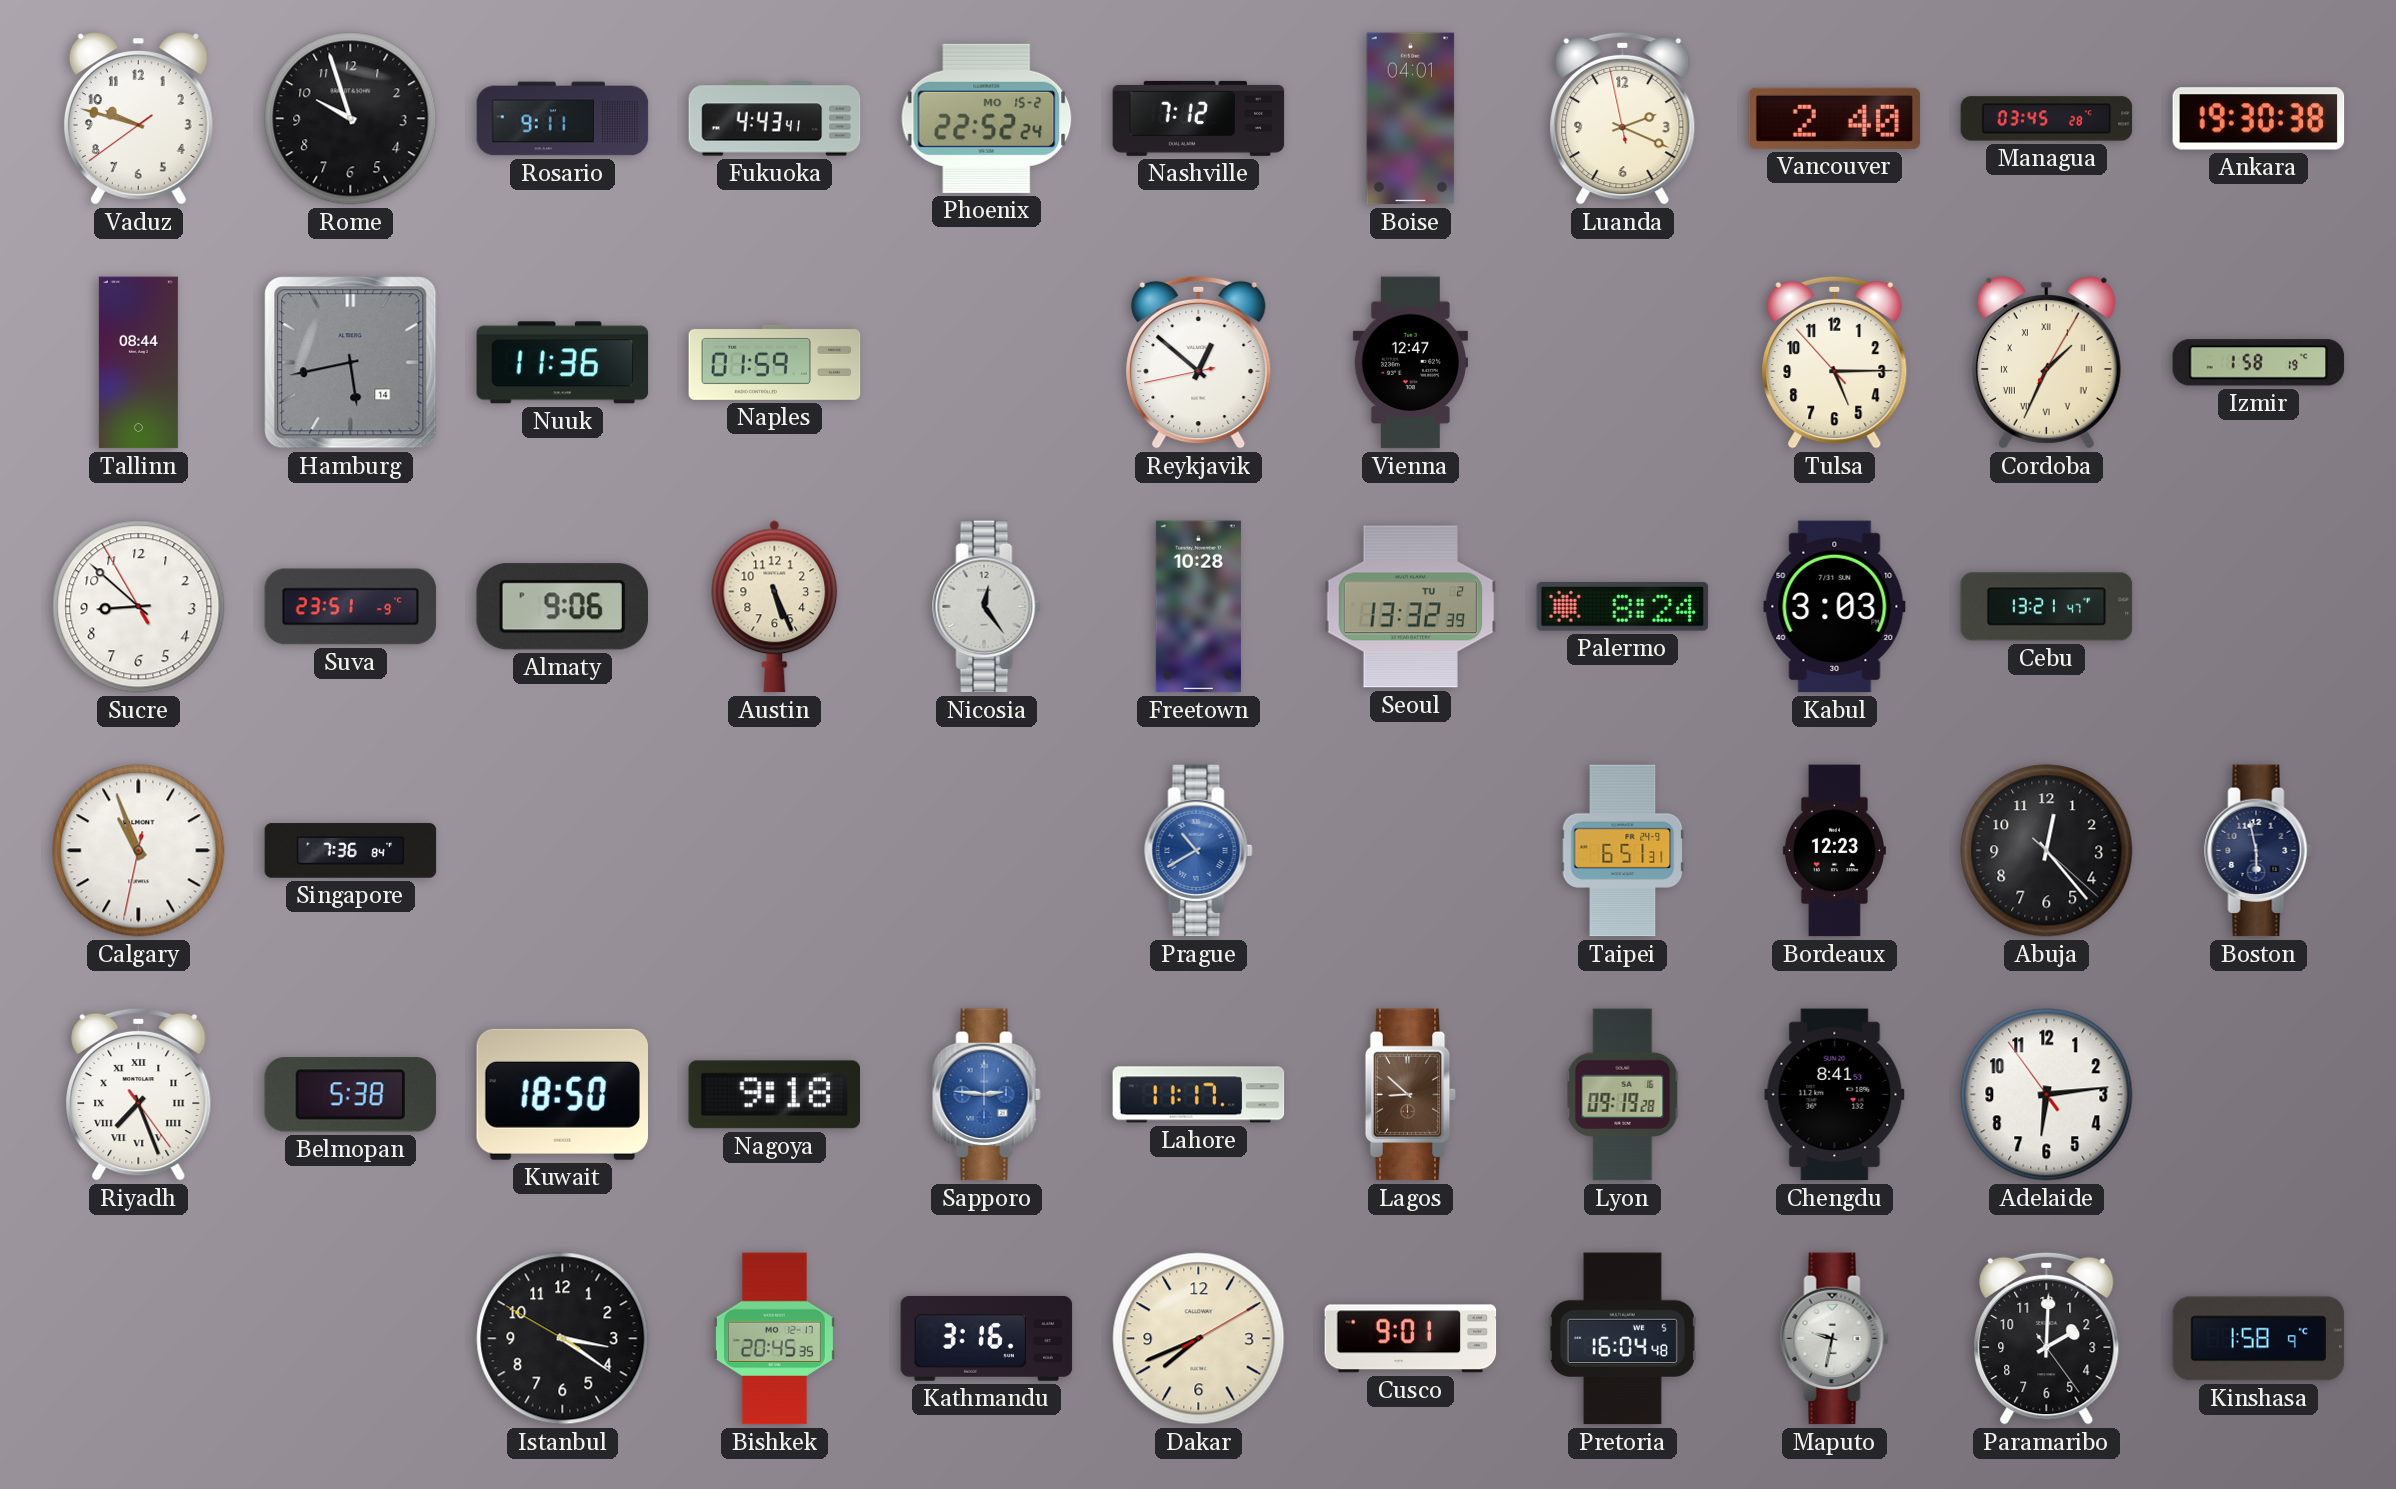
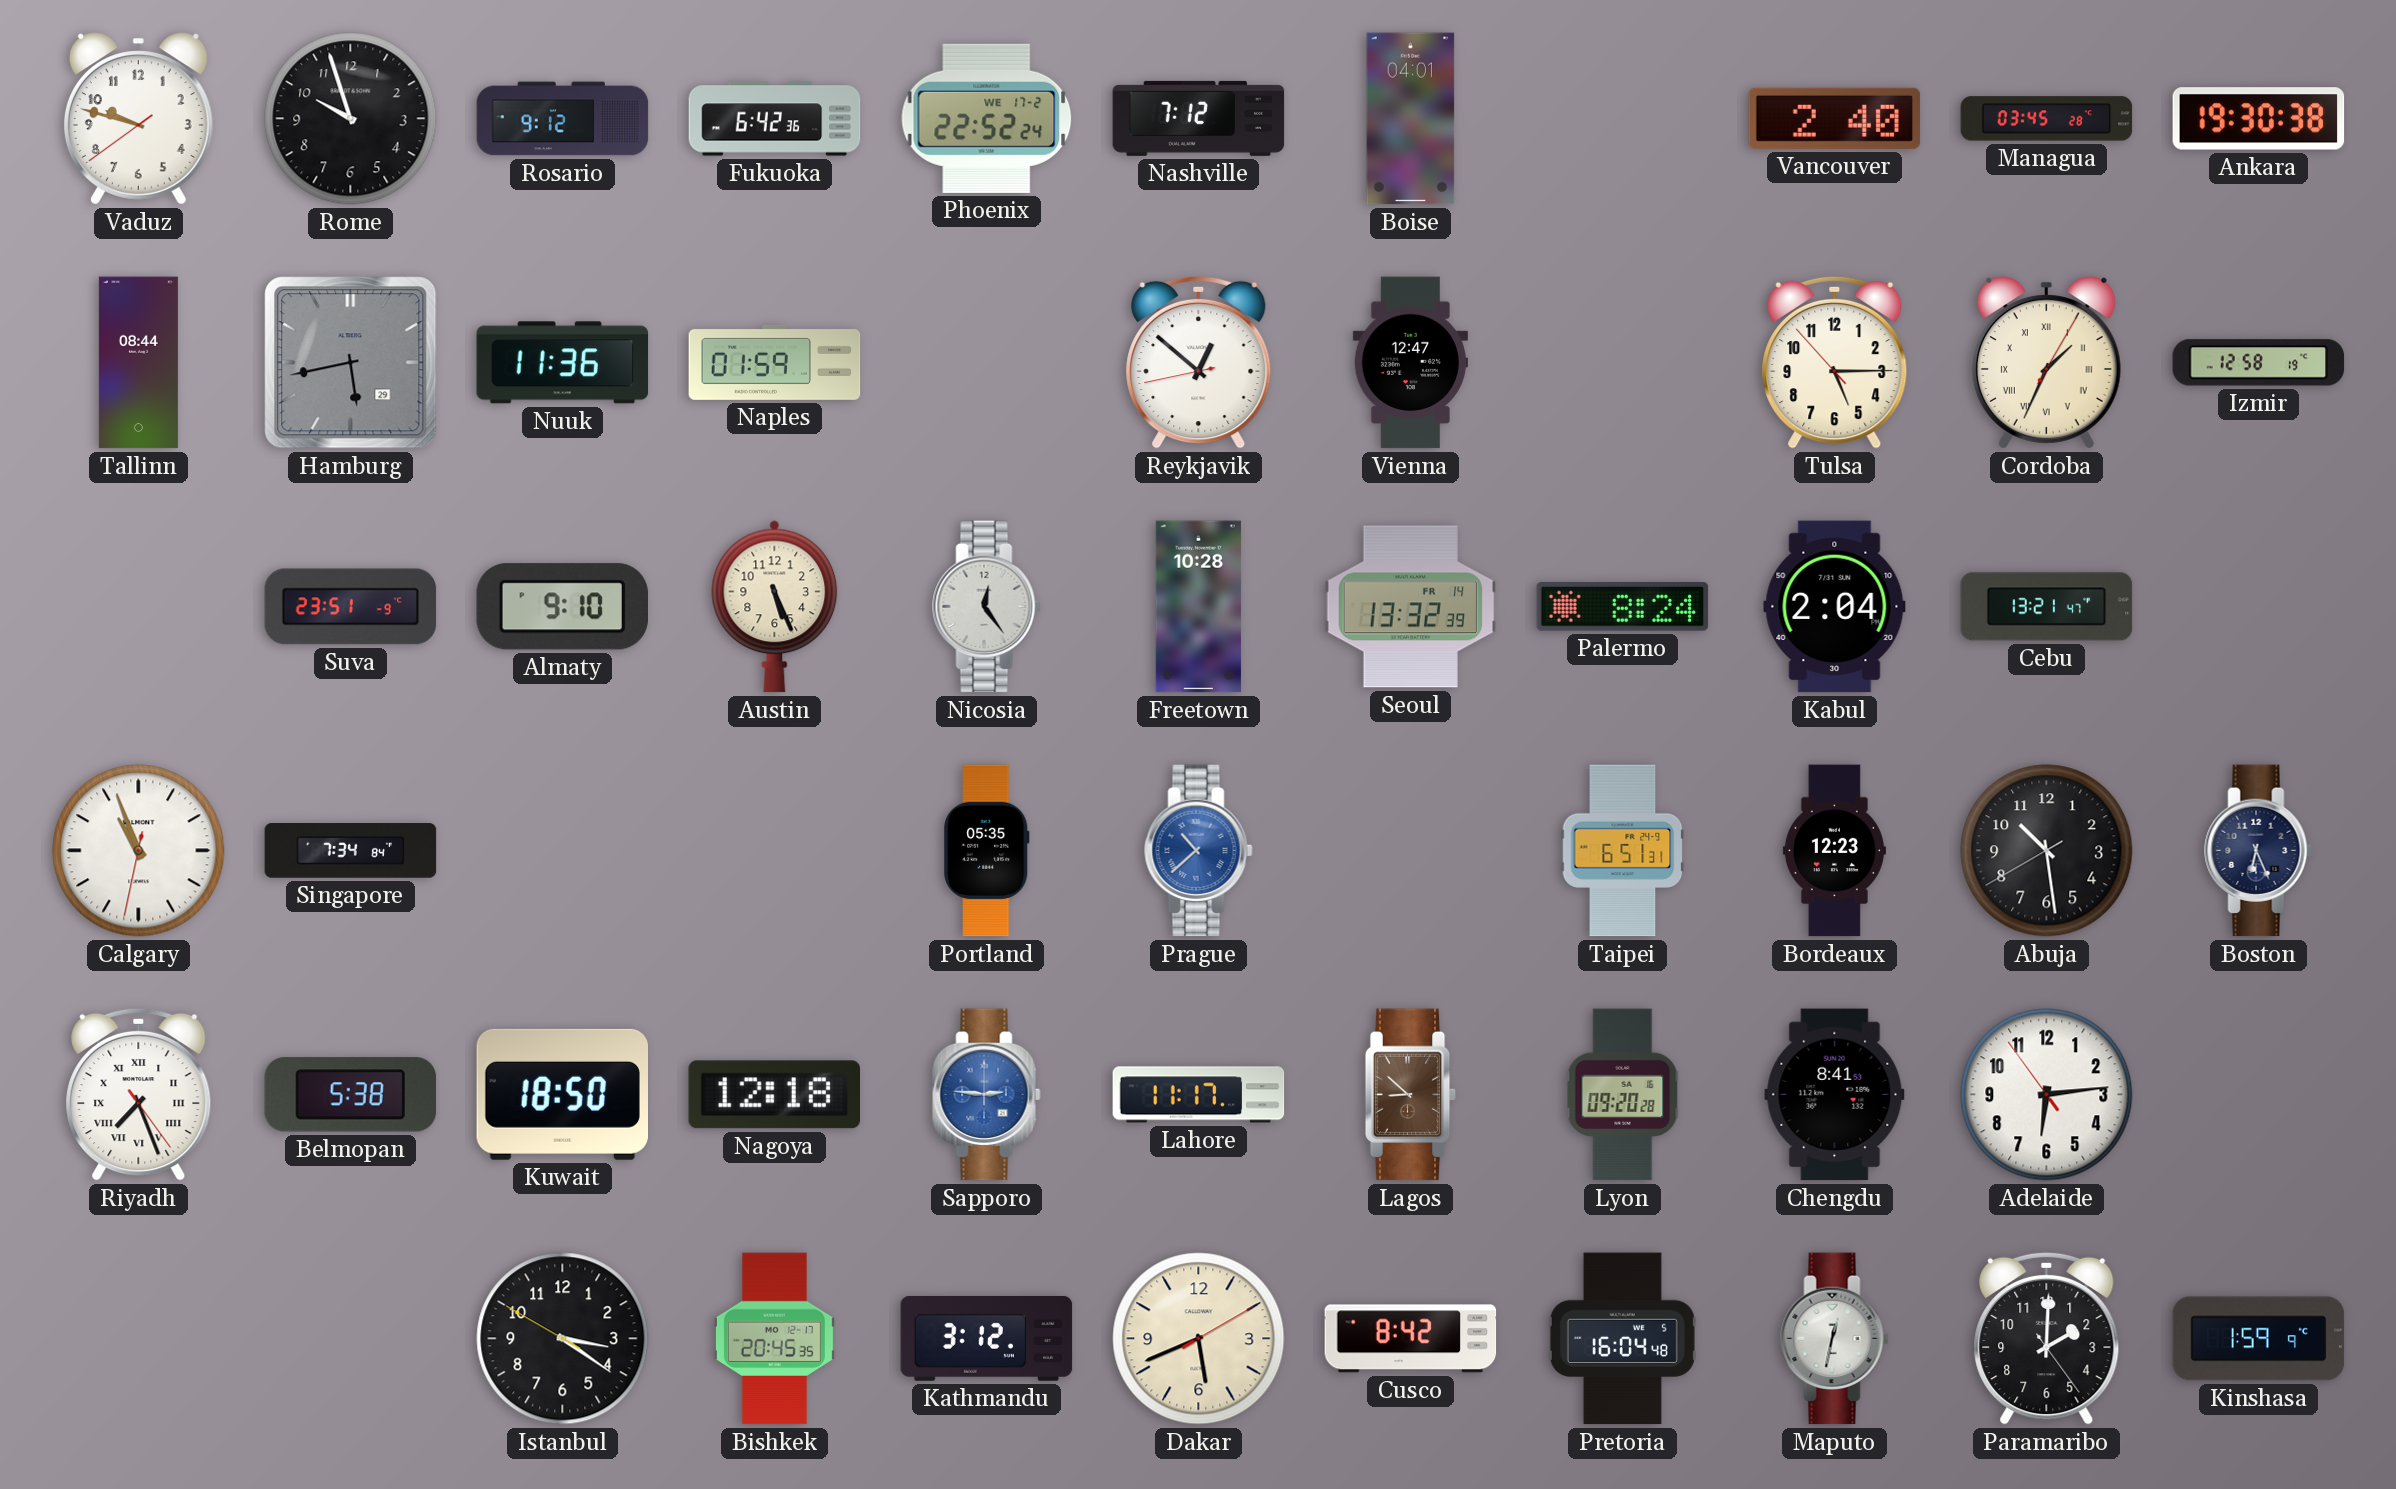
Rosario: 9:11 -> 9:12
Fukuoka: 4:43 -> 6:42
Phoenix date: MO 15-2 -> WE 17-2
Luanda: 2:18 -> none
Hamburg date: 14 -> 29
Izmir: 1:58 -> 12:58
Sucre: 8:51 -> none
Almaty: 9:06 -> 9:10
Seoul date: TU 2 -> FR 14
Kabul: 3:03 -> 2:04
Singapore: 7:36 -> 7:34
Portland: none -> 05:35
Prague: 10:40 -> 10:38
Abuja: 12:23 -> 10:28
Boston: 5:58 -> 6:26
Nagoya: 9:18 -> 12:18
Lyon: 09:19 -> 09:20
Kathmandu: 3:16 -> 3:12
Dakar: 7:41 -> 5:41
Cusco: 9:01 -> 8:42
Maputo: 9:32 -> 12:32
Kinshasa: 1:58 -> 1:59
